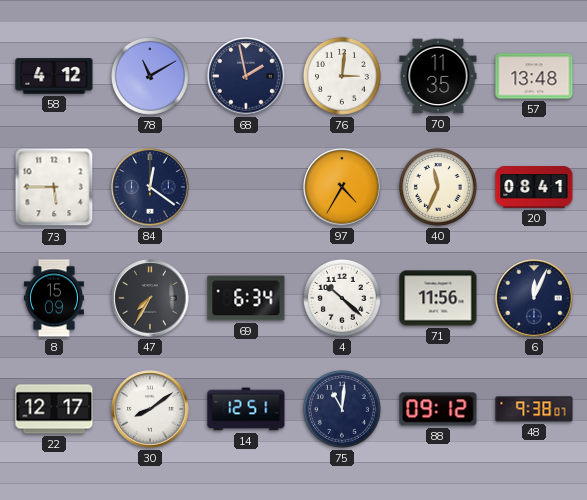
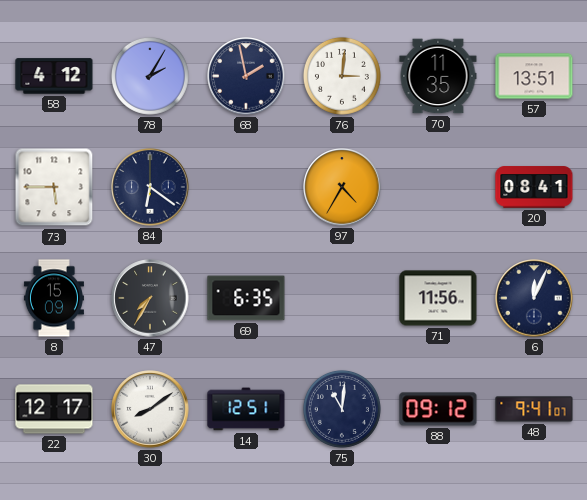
78: 11:10 -> 2:05
57: 13:48 -> 13:51
84: 12:21 -> 6:21
40: 11:34 -> none
69: 6:34 -> 6:35
4: 10:22 -> none
48: 9:38 -> 9:41
